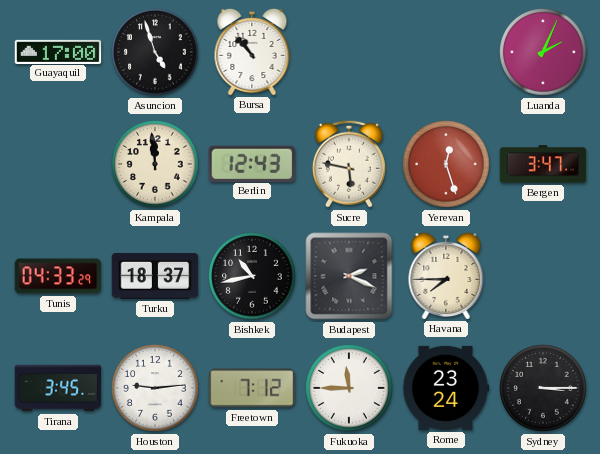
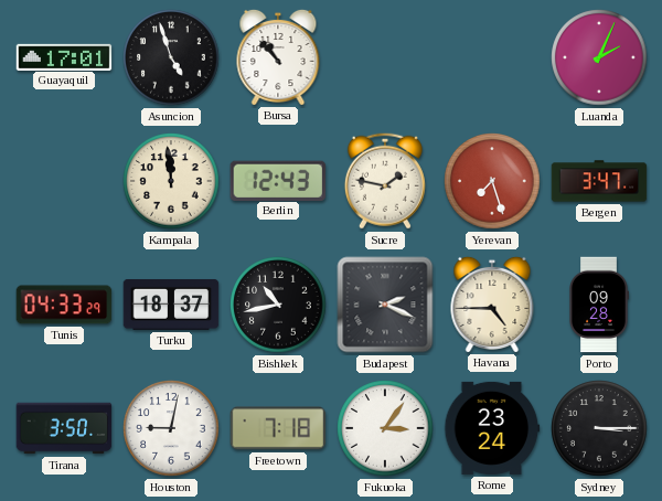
Guayaquil: 17:00 -> 17:01
Sucre: 5:47 -> 1:47
Yerevan: 12:27 -> 7:27
Havana: 7:45 -> 4:45
Porto: none -> 09:28
Tirana: 3:45 -> 3:50
Houston: 9:14 -> 9:02
Freetown: 7:12 -> 7:18
Fukuoka: 11:45 -> 3:06
